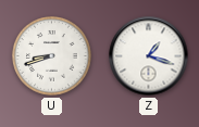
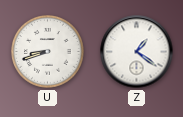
Z: 1:18 -> 1:21
